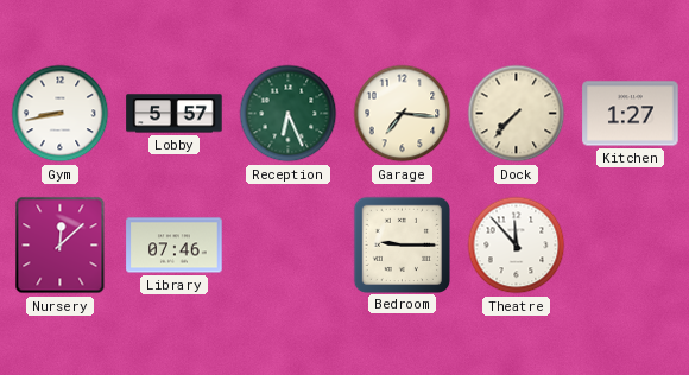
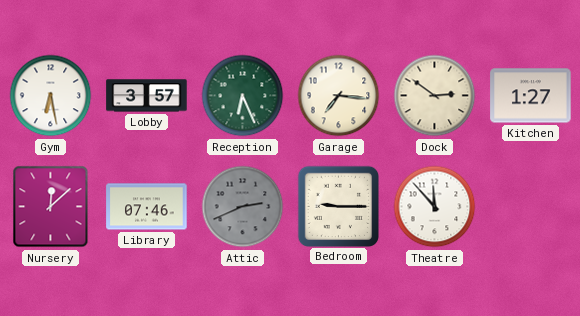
Gym: 8:43 -> 6:28
Lobby: 5:57 -> 3:57
Dock: 7:37 -> 2:51
Attic: none -> 2:41
